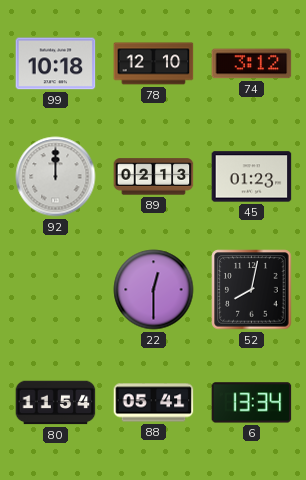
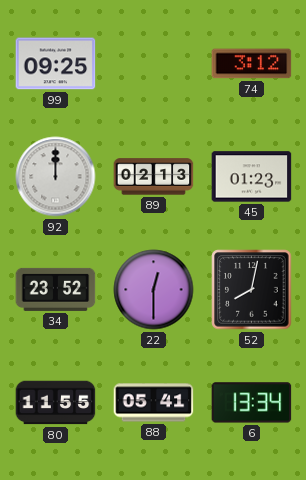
99: 10:18 -> 09:25
78: 12:10 -> none
34: none -> 23:52
80: 11:54 -> 11:55
